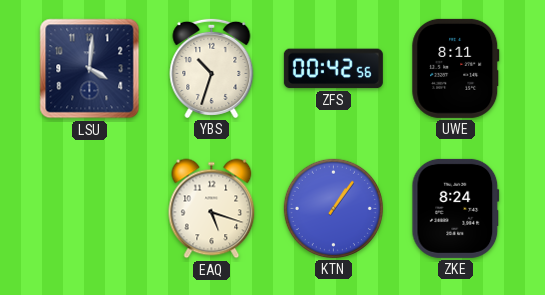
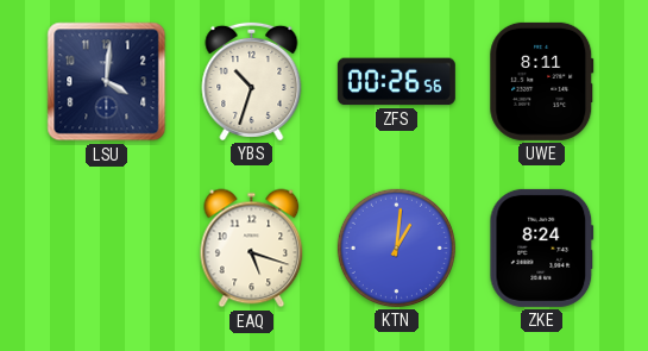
ZFS: 00:42 -> 00:26
KTN: 1:06 -> 1:01
